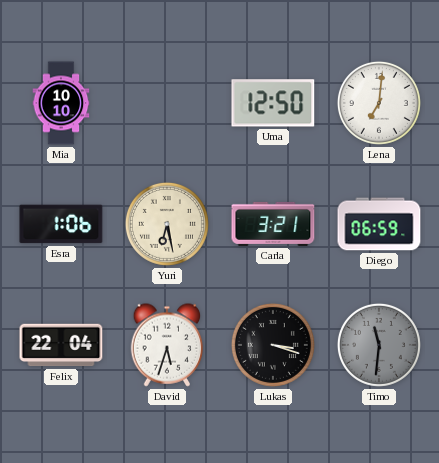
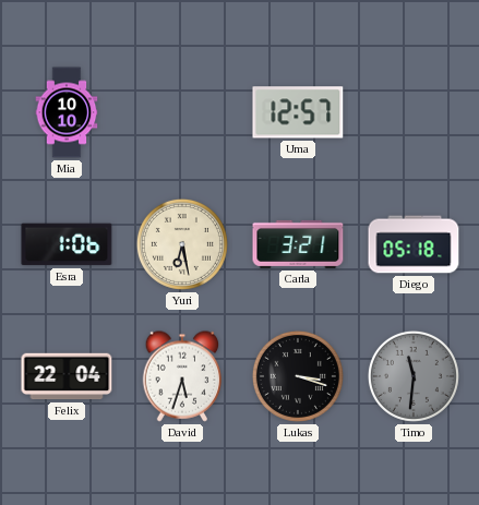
Uma: 12:50 -> 12:57
Lena: 7:01 -> none
Diego: 06:59 -> 05:18
